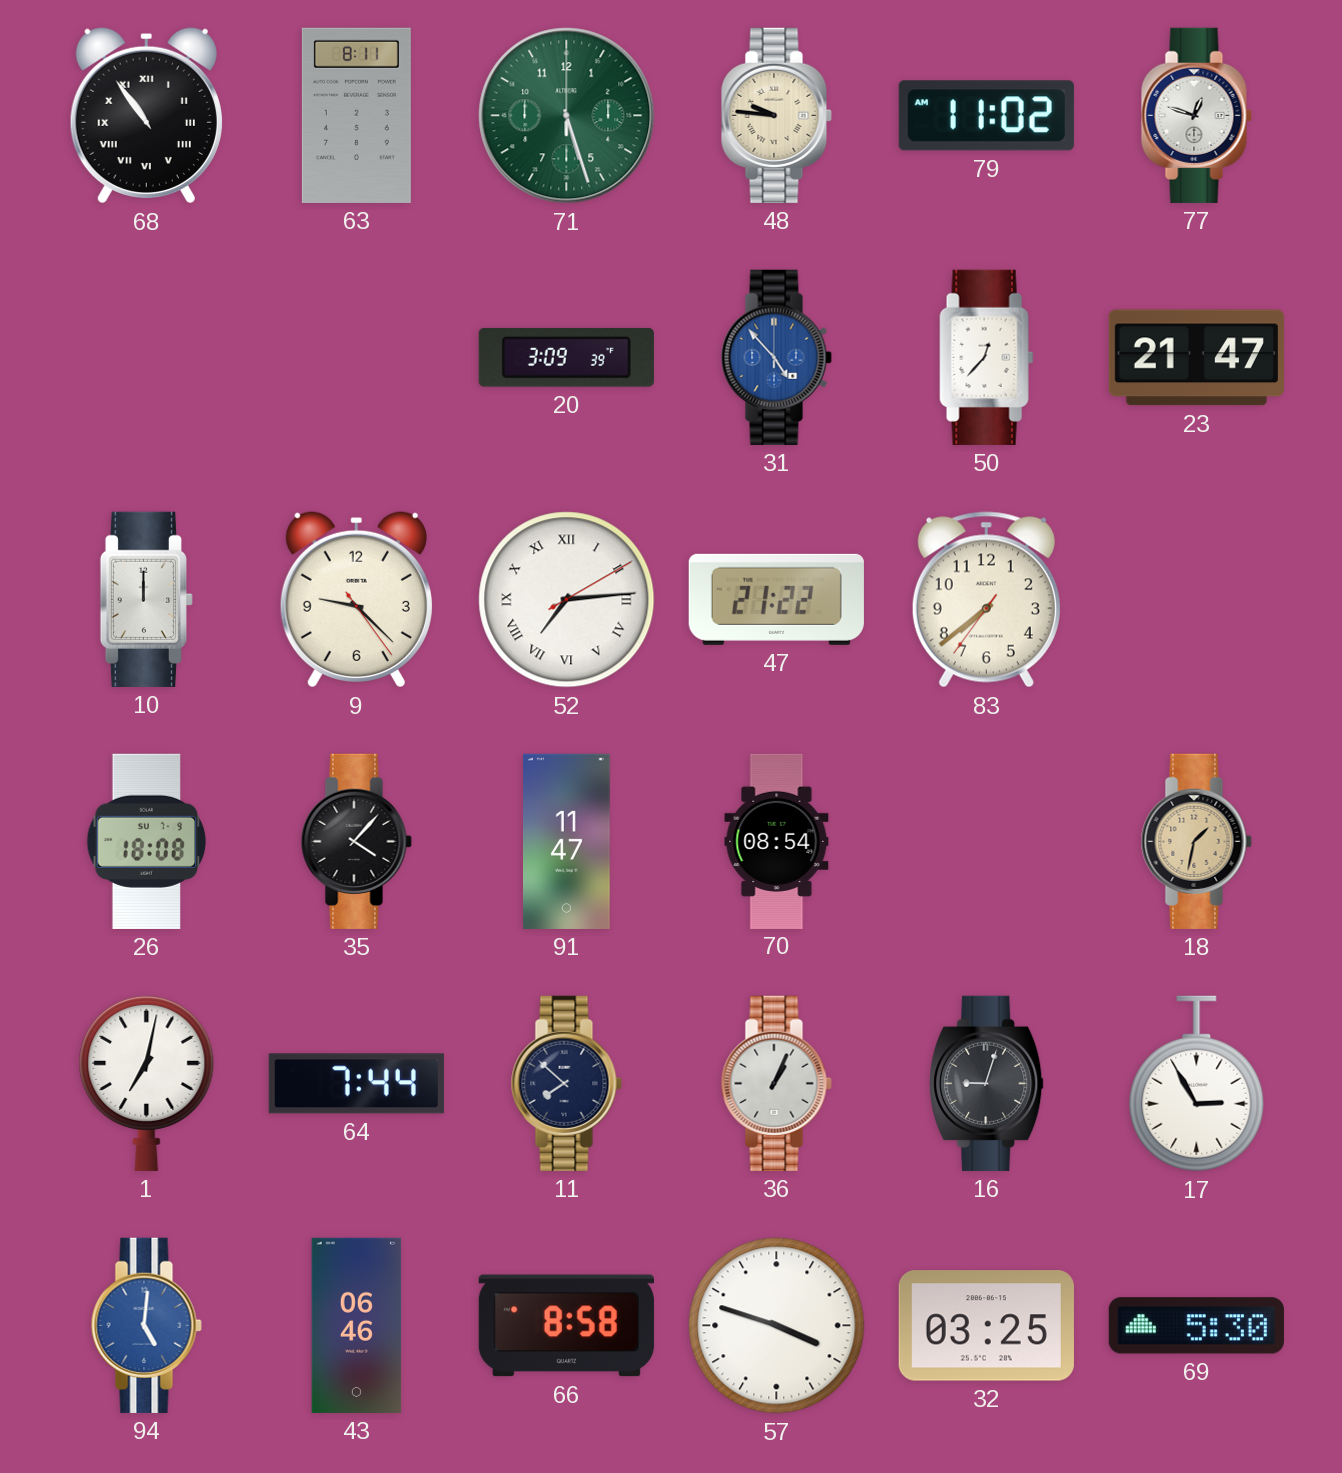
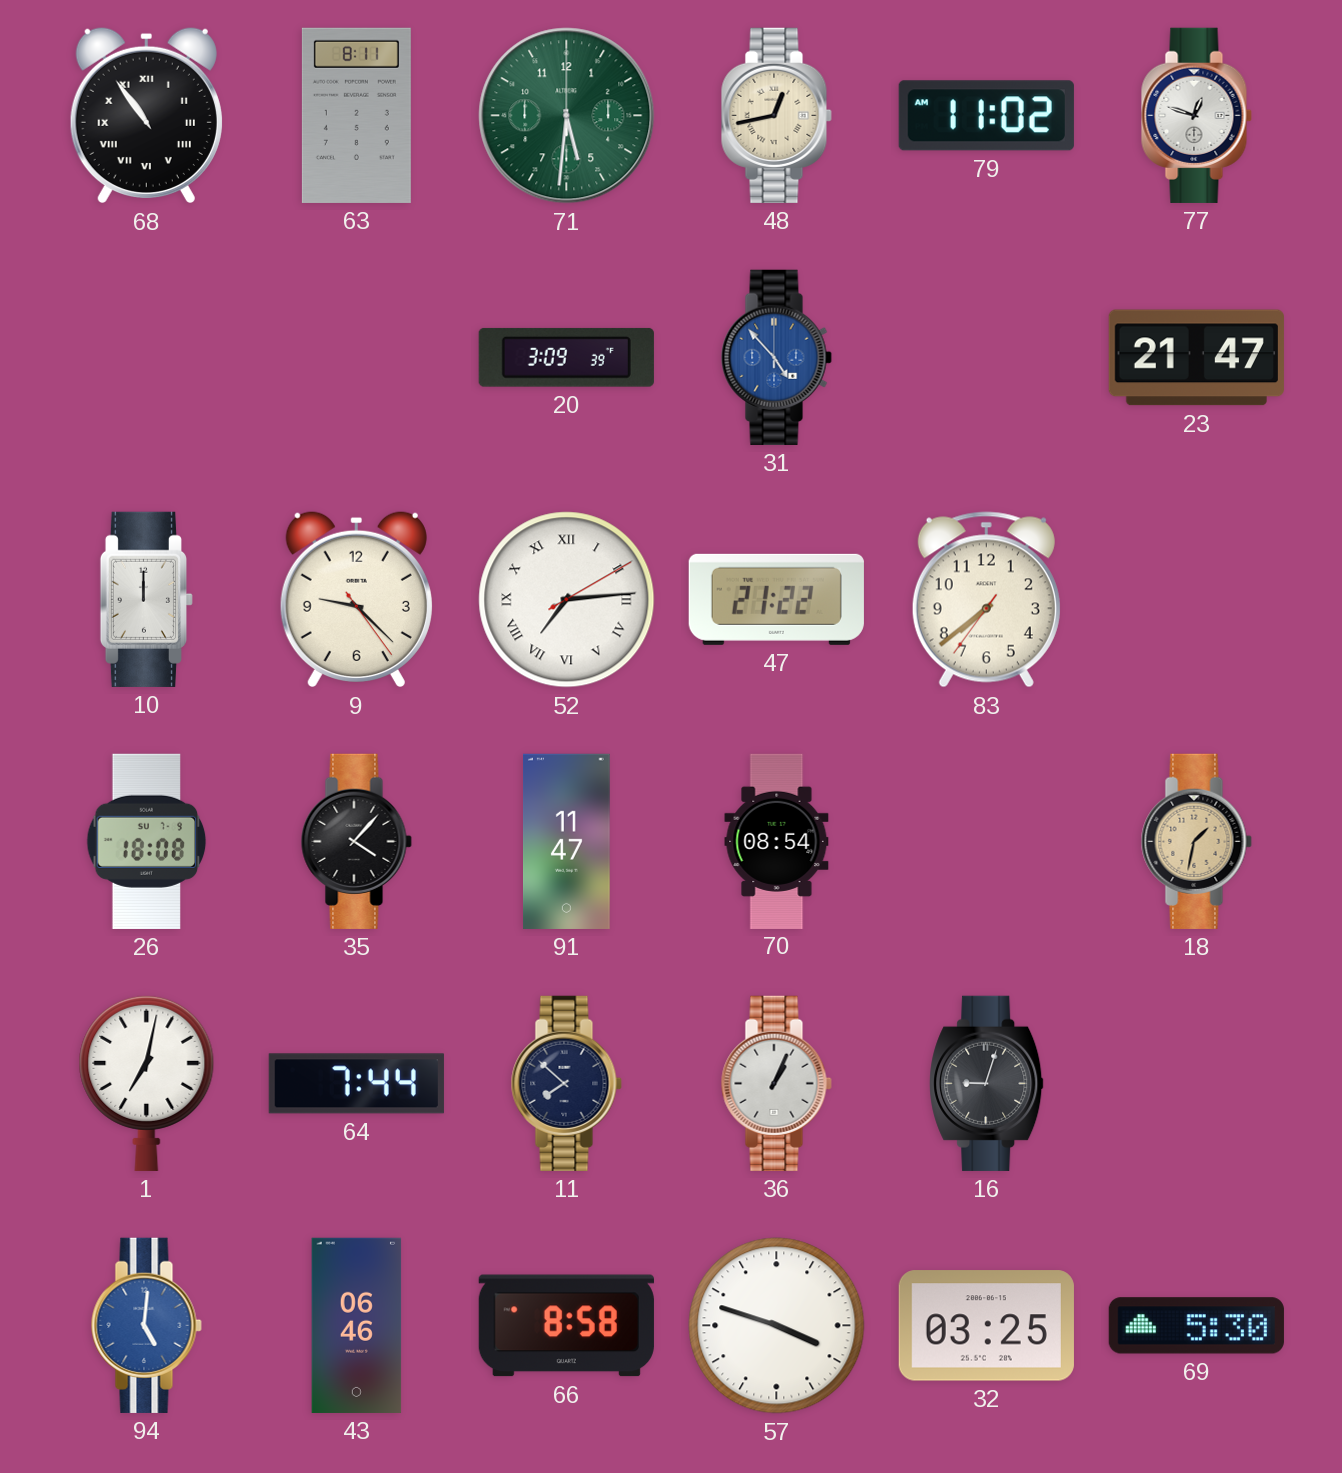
71: 5:27 -> 5:31
48: 9:46 -> 12:43
50: 12:37 -> none
17: 2:55 -> none
